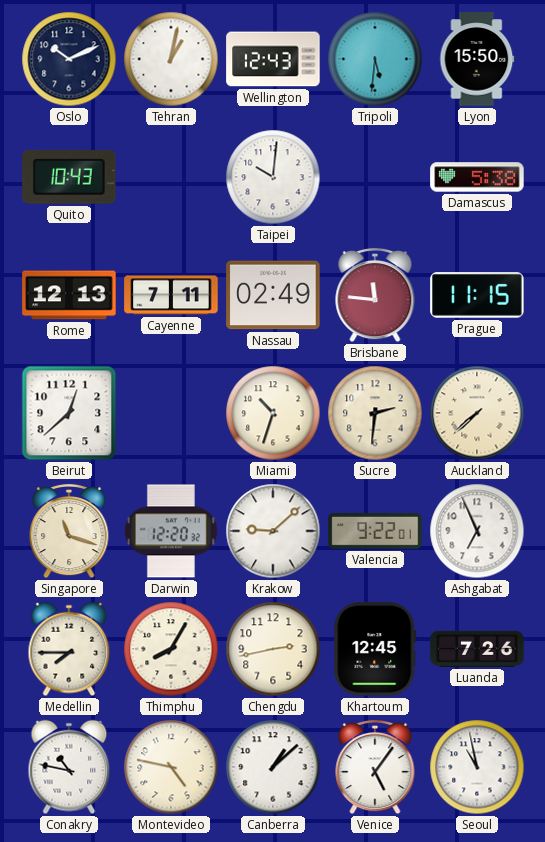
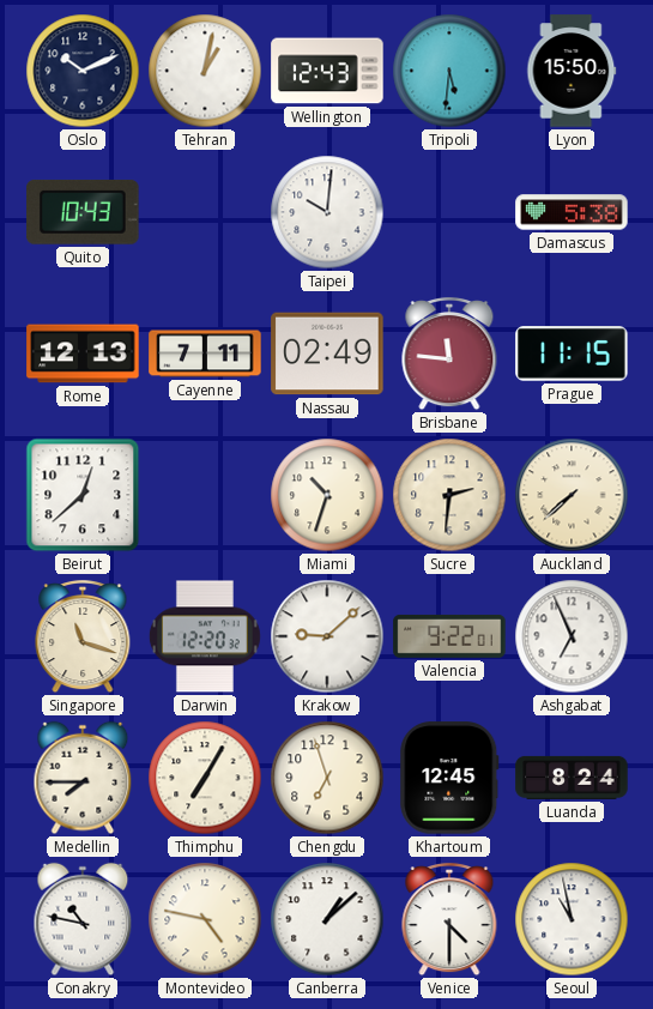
Thimphu: 8:05 -> 7:05
Chengdu: 2:43 -> 6:57
Luanda: 7:26 -> 8:24
Venice: 5:06 -> 4:30
